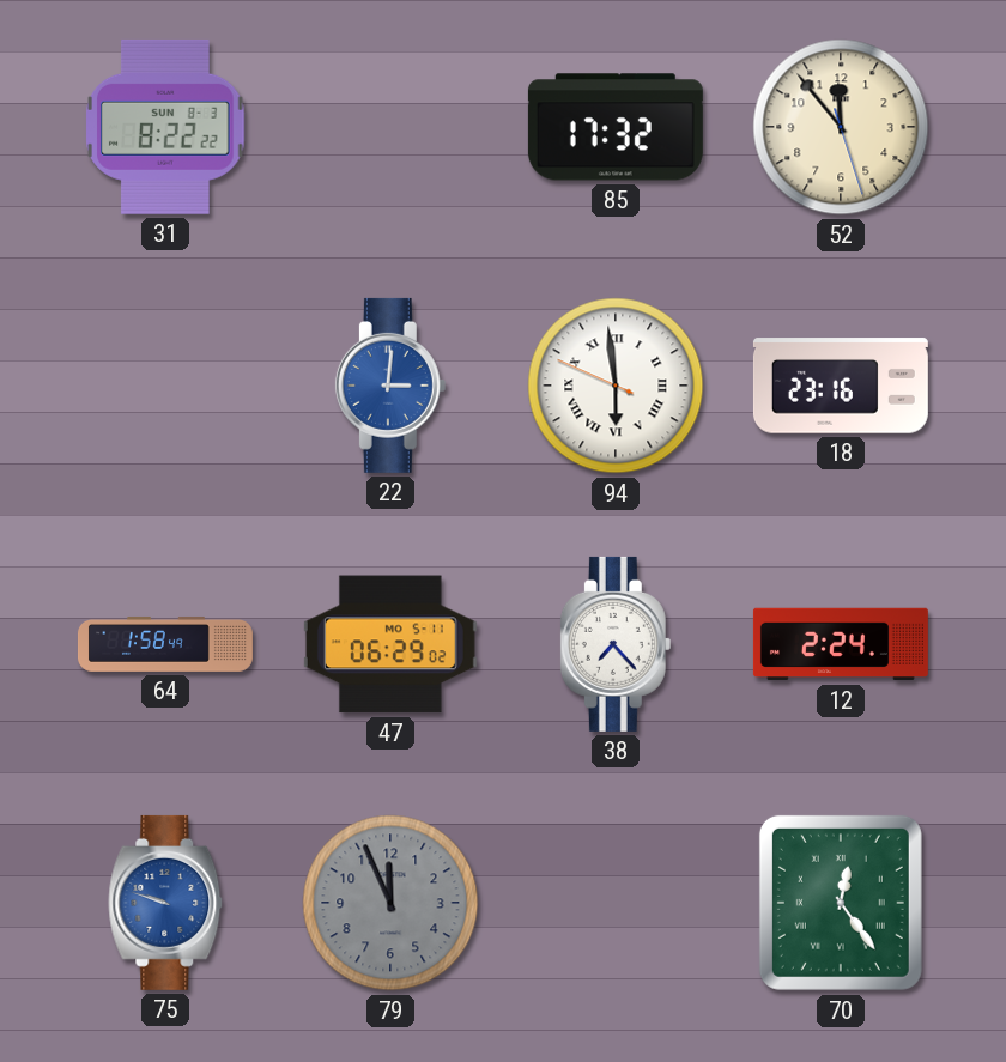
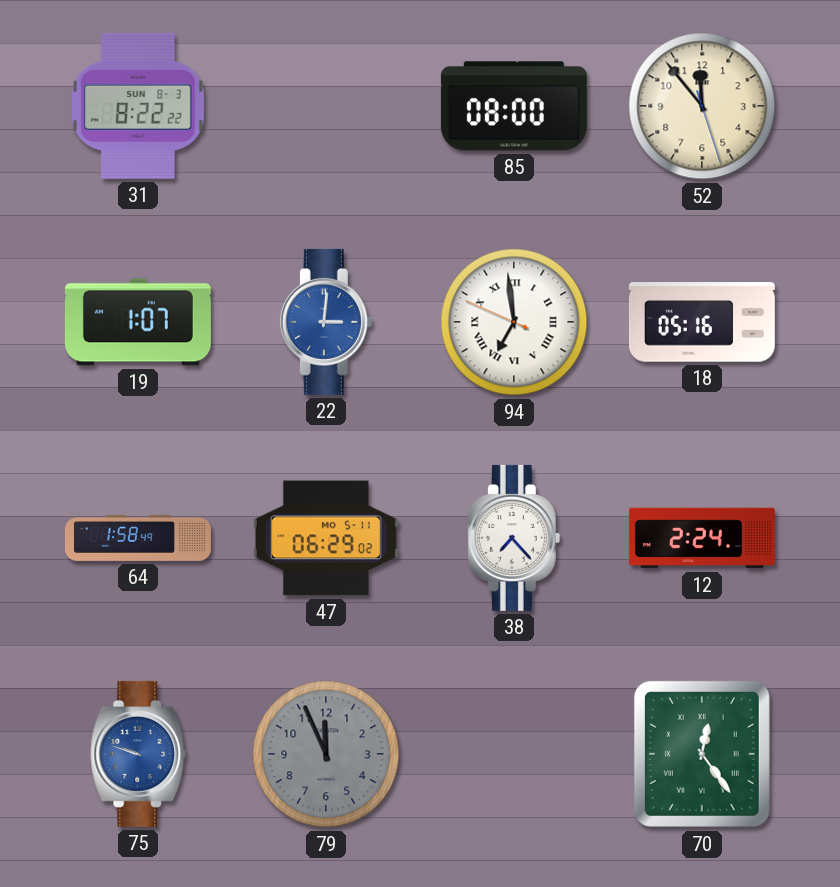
85: 17:32 -> 08:00
19: none -> 1:07
94: 5:58 -> 6:58
18: 23:16 -> 05:16
